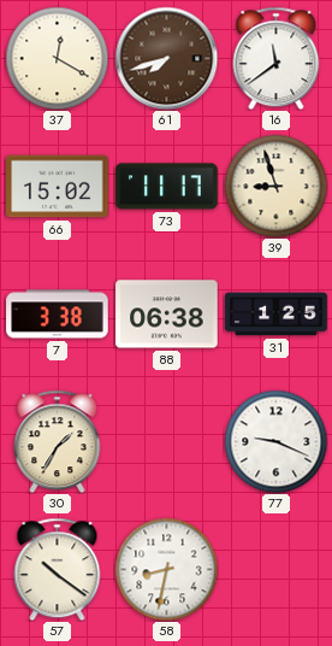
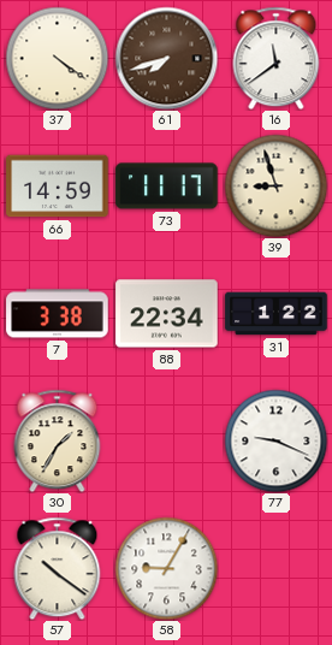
37: 12:20 -> 4:21
66: 15:02 -> 14:59
88: 06:38 -> 22:34
31: 1:25 -> 1:22
58: 8:32 -> 9:05
